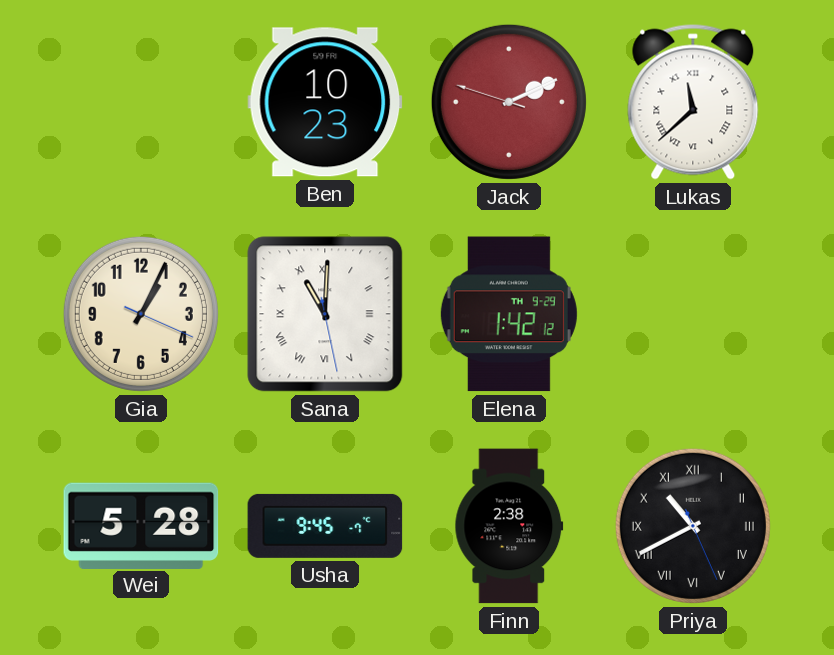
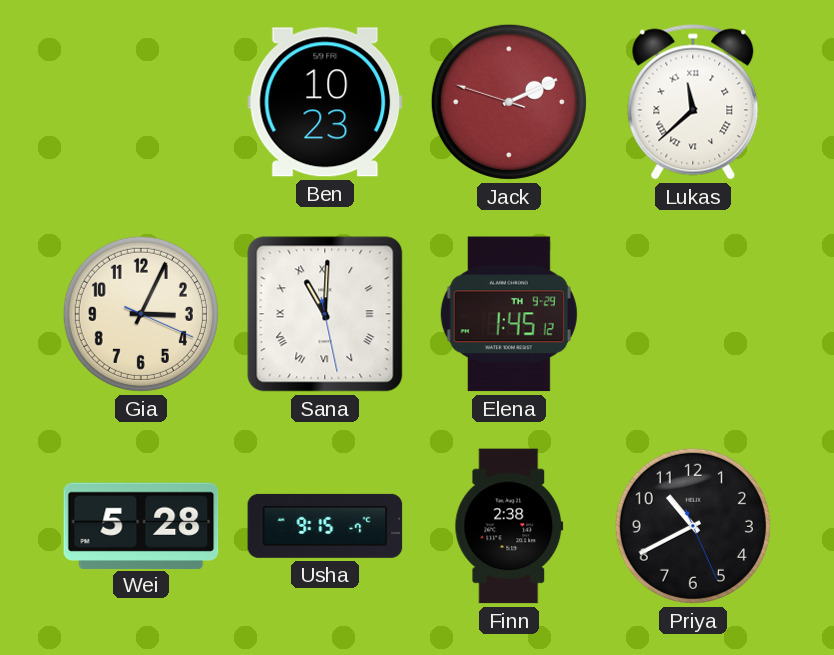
Gia: 1:04 -> 3:04
Elena: 1:42 -> 1:45
Usha: 9:45 -> 9:15
Priya numerals: Roman -> Arabic
